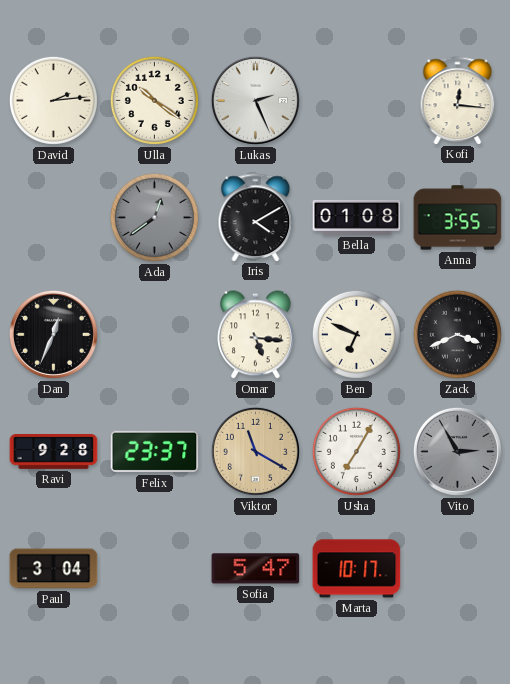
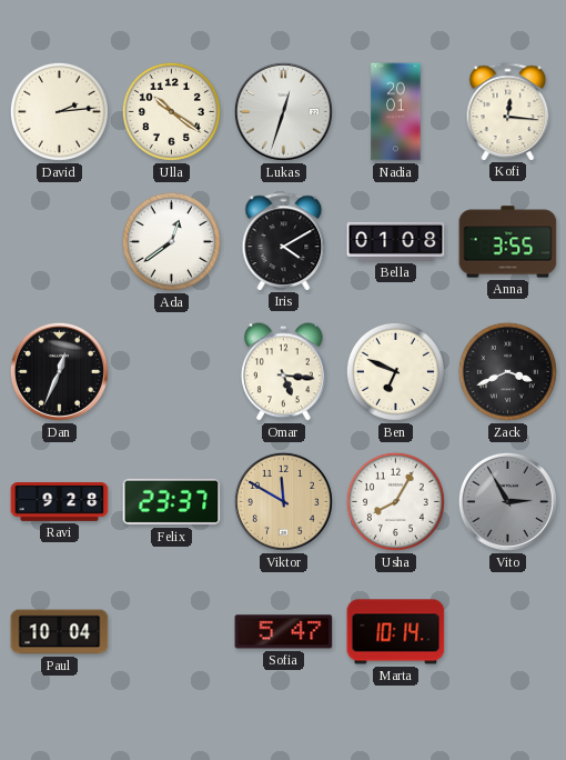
Lukas: 2:26 -> 12:33
Nadia: none -> 20:01
Ada dial: grey -> white
Viktor: 11:20 -> 11:50
Usha: 7:05 -> 8:05
Paul: 3:04 -> 10:04
Marta: 10:17 -> 10:14
